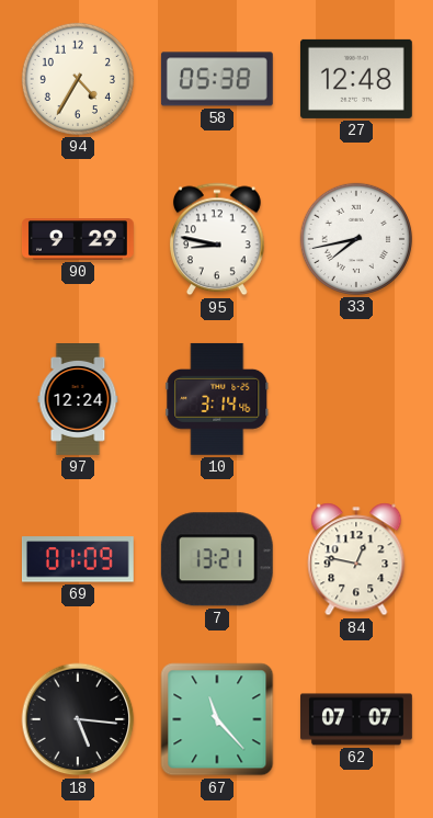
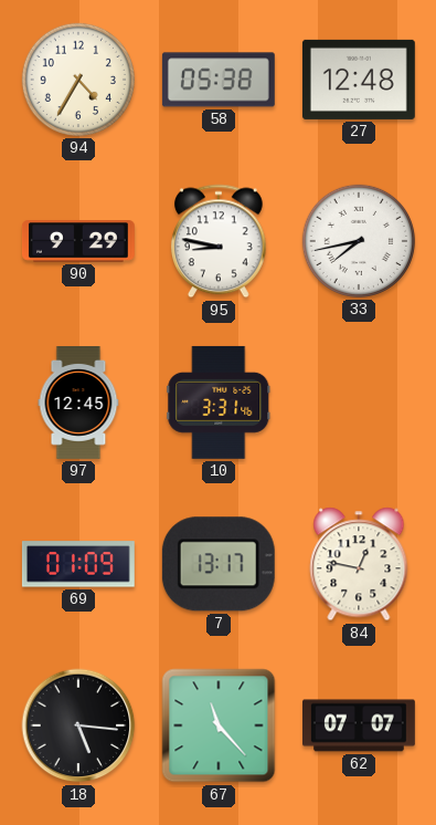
97: 12:24 -> 12:45
10: 3:14 -> 3:31
7: 13:21 -> 13:17
